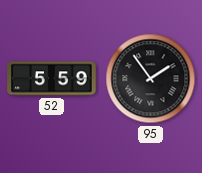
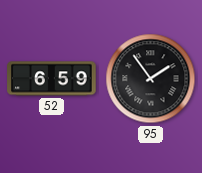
52: 5:59 -> 6:59
